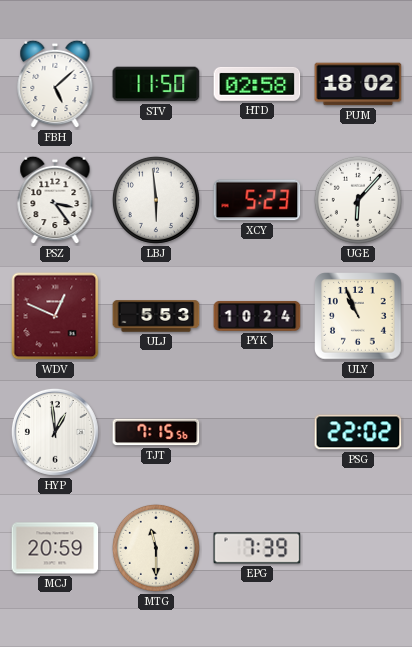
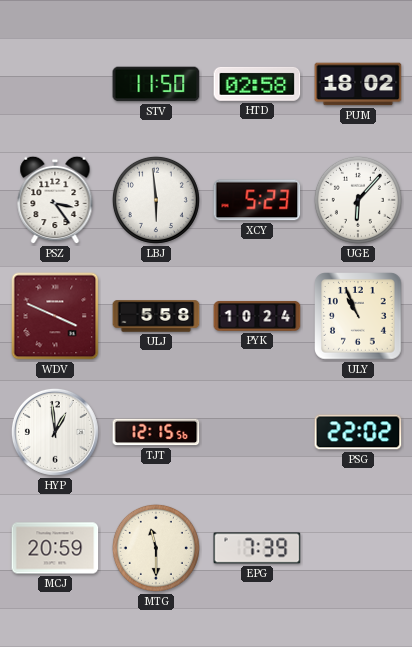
FBH: 5:08 -> none
WDV: 12:49 -> 3:49
ULJ: 5:53 -> 5:58
TJT: 7:15 -> 12:15
